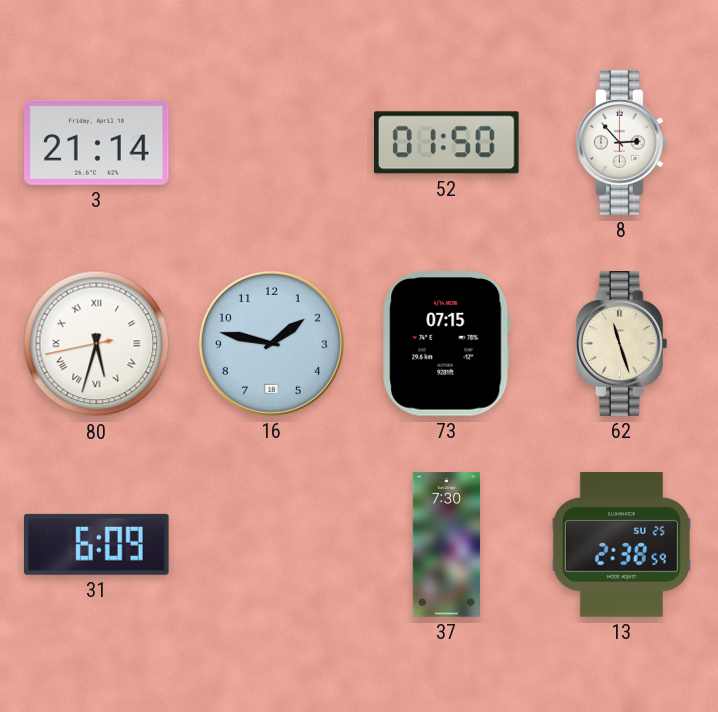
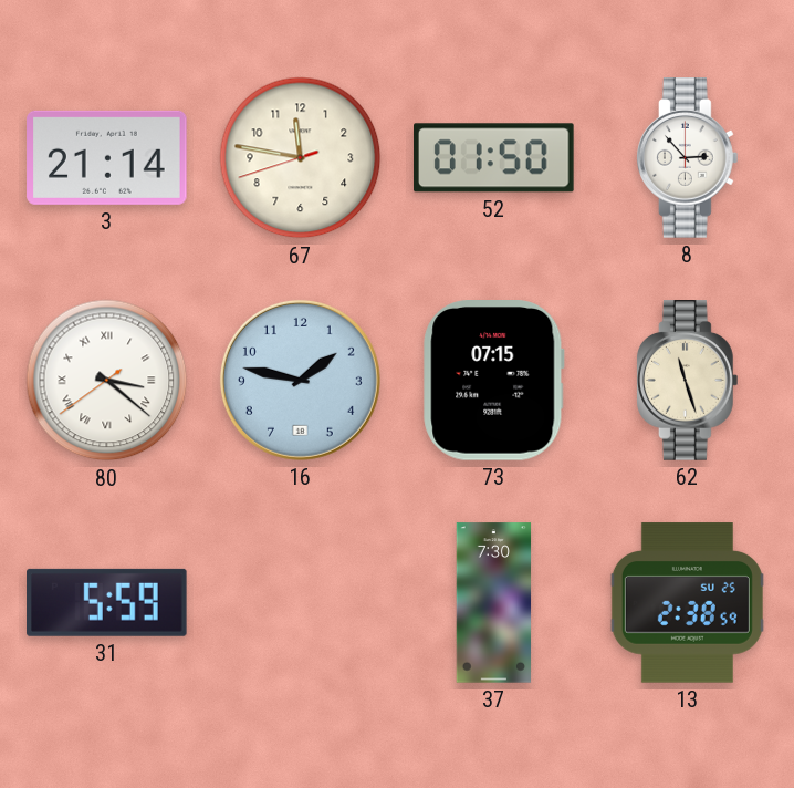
67: none -> 11:46
80: 5:32 -> 3:21
31: 6:09 -> 5:59
